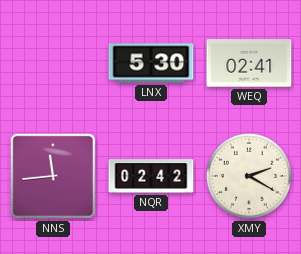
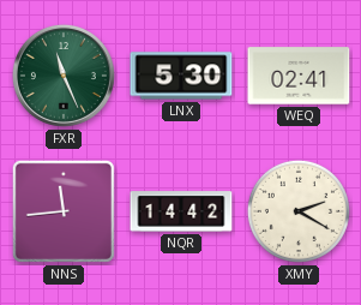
FXR: none -> 11:26
NQR: 02:42 -> 14:42
